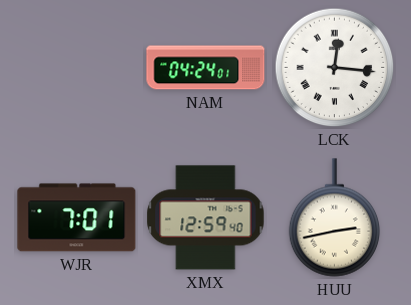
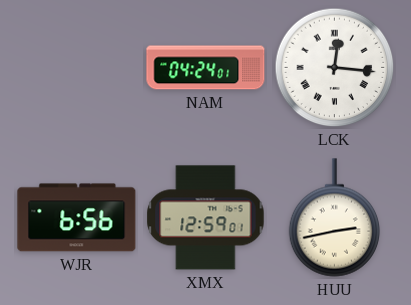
WJR: 7:01 -> 6:56
XMX: 12:59:40 -> 12:59:01
